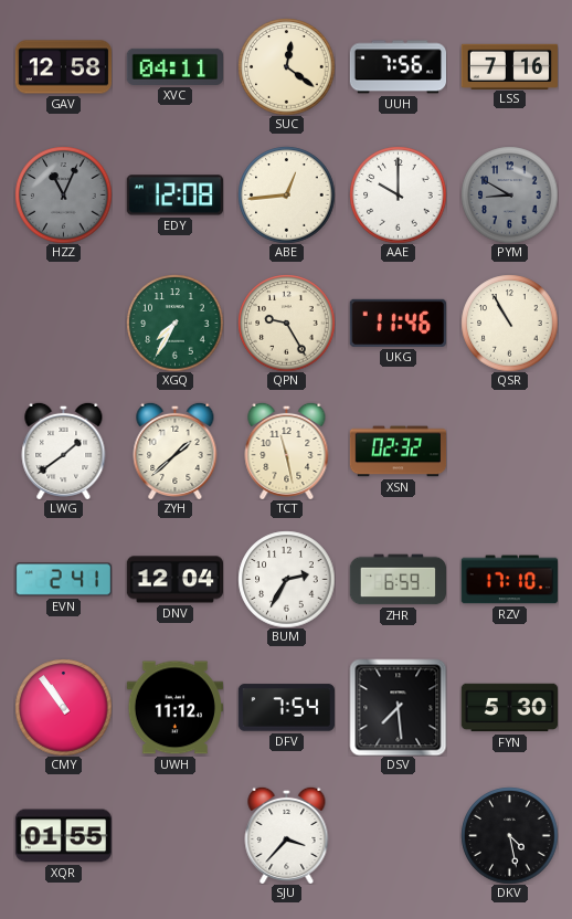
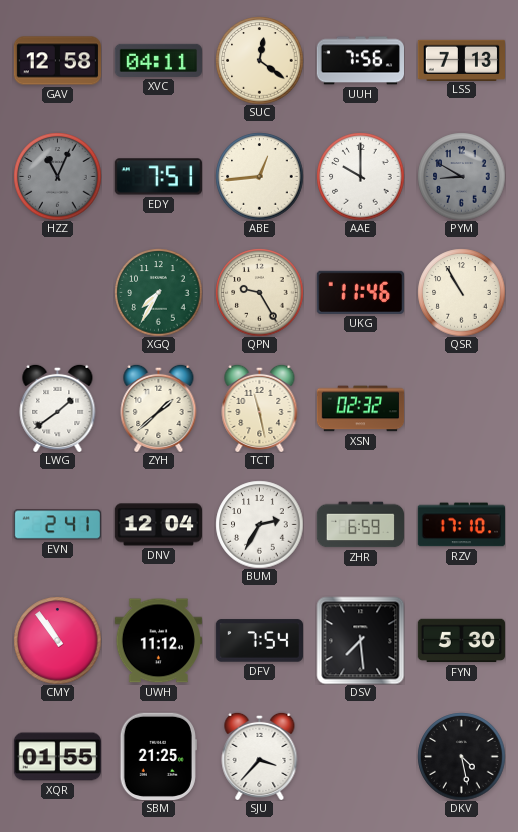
LSS: 7:16 -> 7:13
EDY: 12:08 -> 7:51
SBM: none -> 21:25
